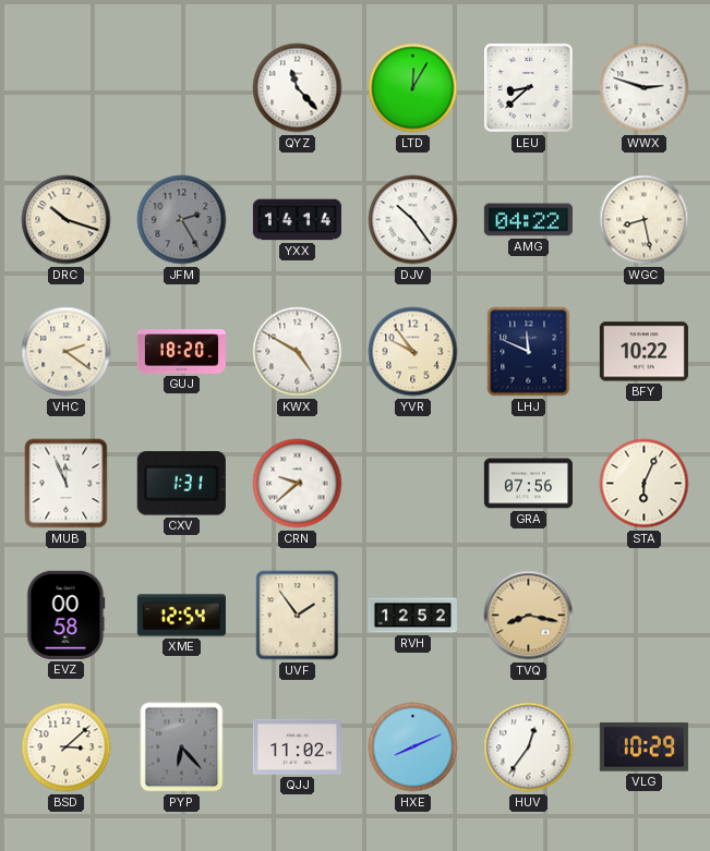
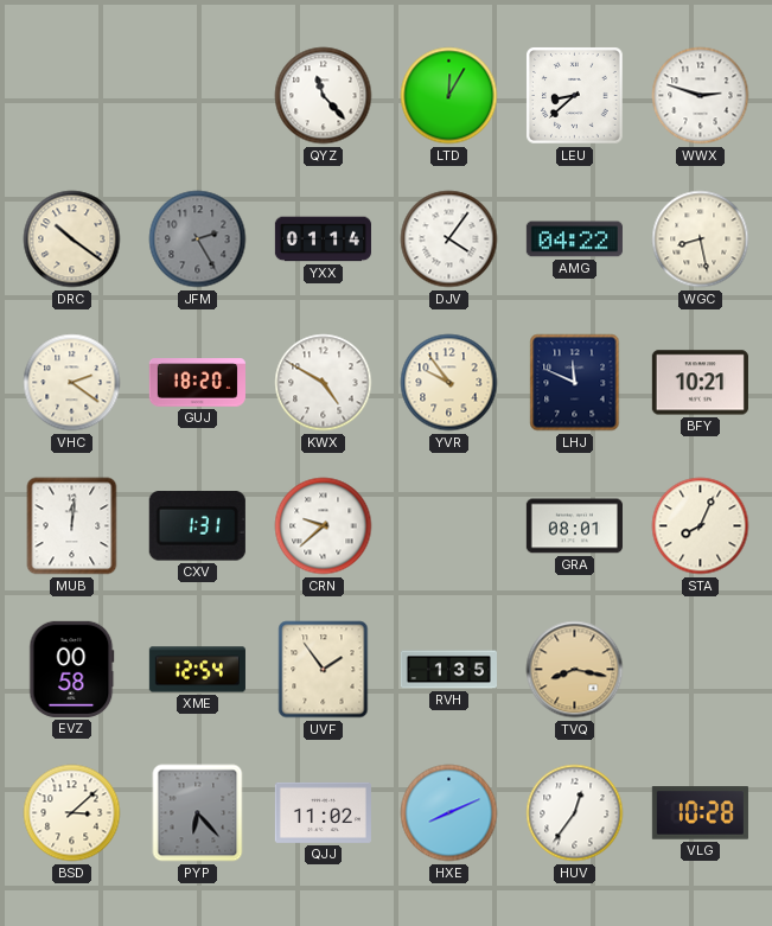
DRC: 10:18 -> 10:21
YXX: 14:14 -> 01:14
DJV: 10:24 -> 4:06
BFY: 10:22 -> 10:21
MUB: 11:56 -> 12:01
GRA: 07:56 -> 08:01
STA: 6:04 -> 8:04
RVH: 12:52 -> 1:35
VLG: 10:29 -> 10:28
